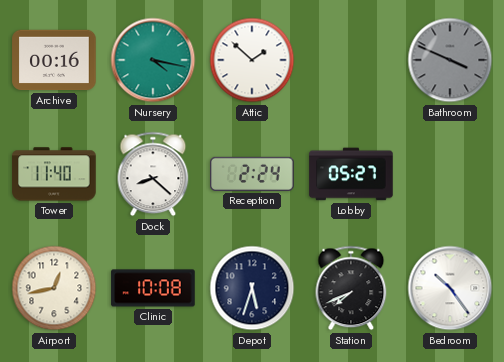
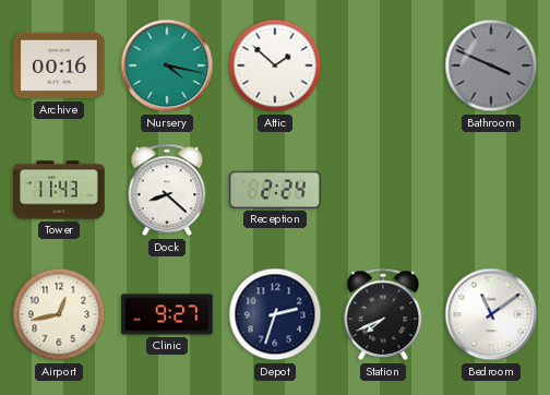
Tower: 11:40 -> 11:43
Lobby: 05:27 -> none
Clinic: 10:08 -> 9:27
Depot: 5:33 -> 2:33
Bedroom: 10:24 -> 11:09
